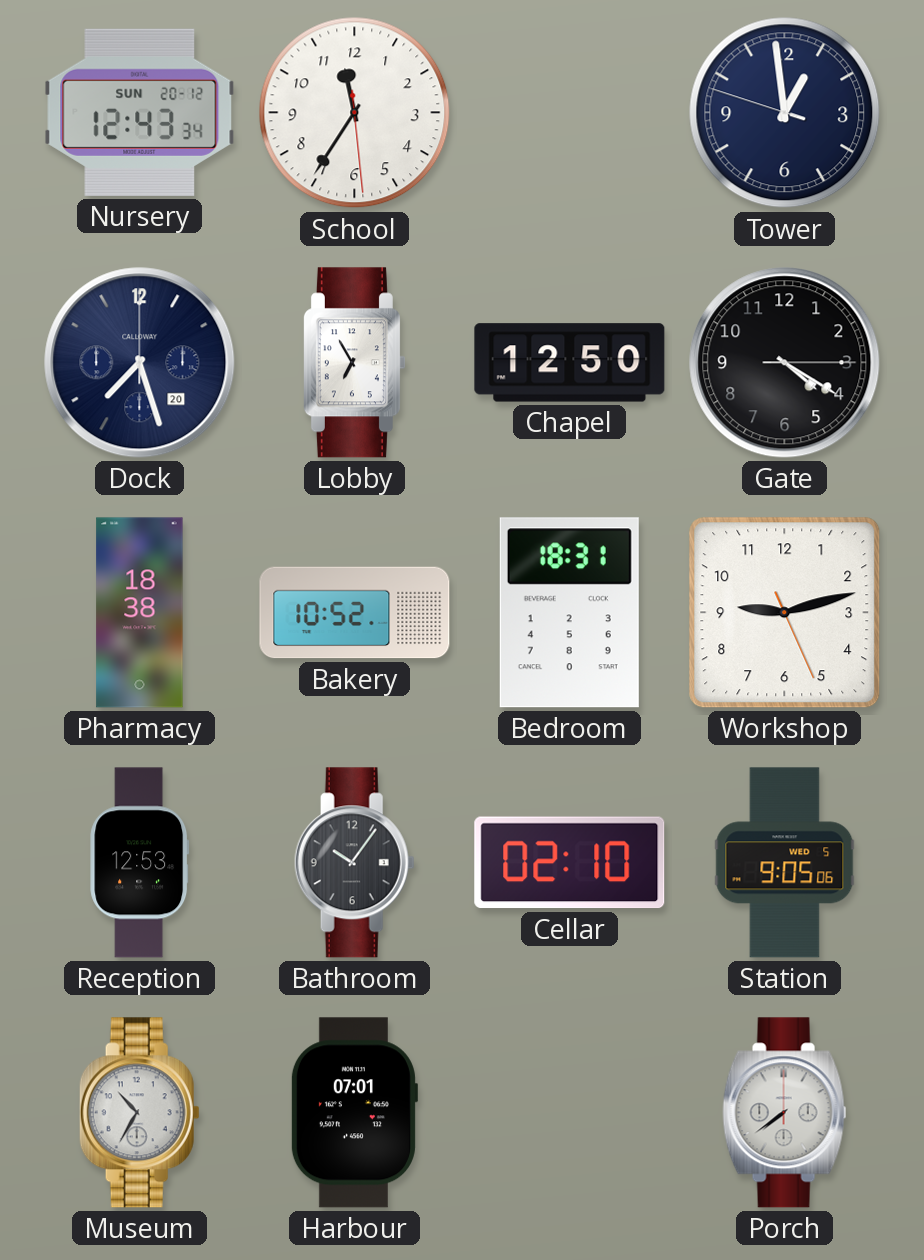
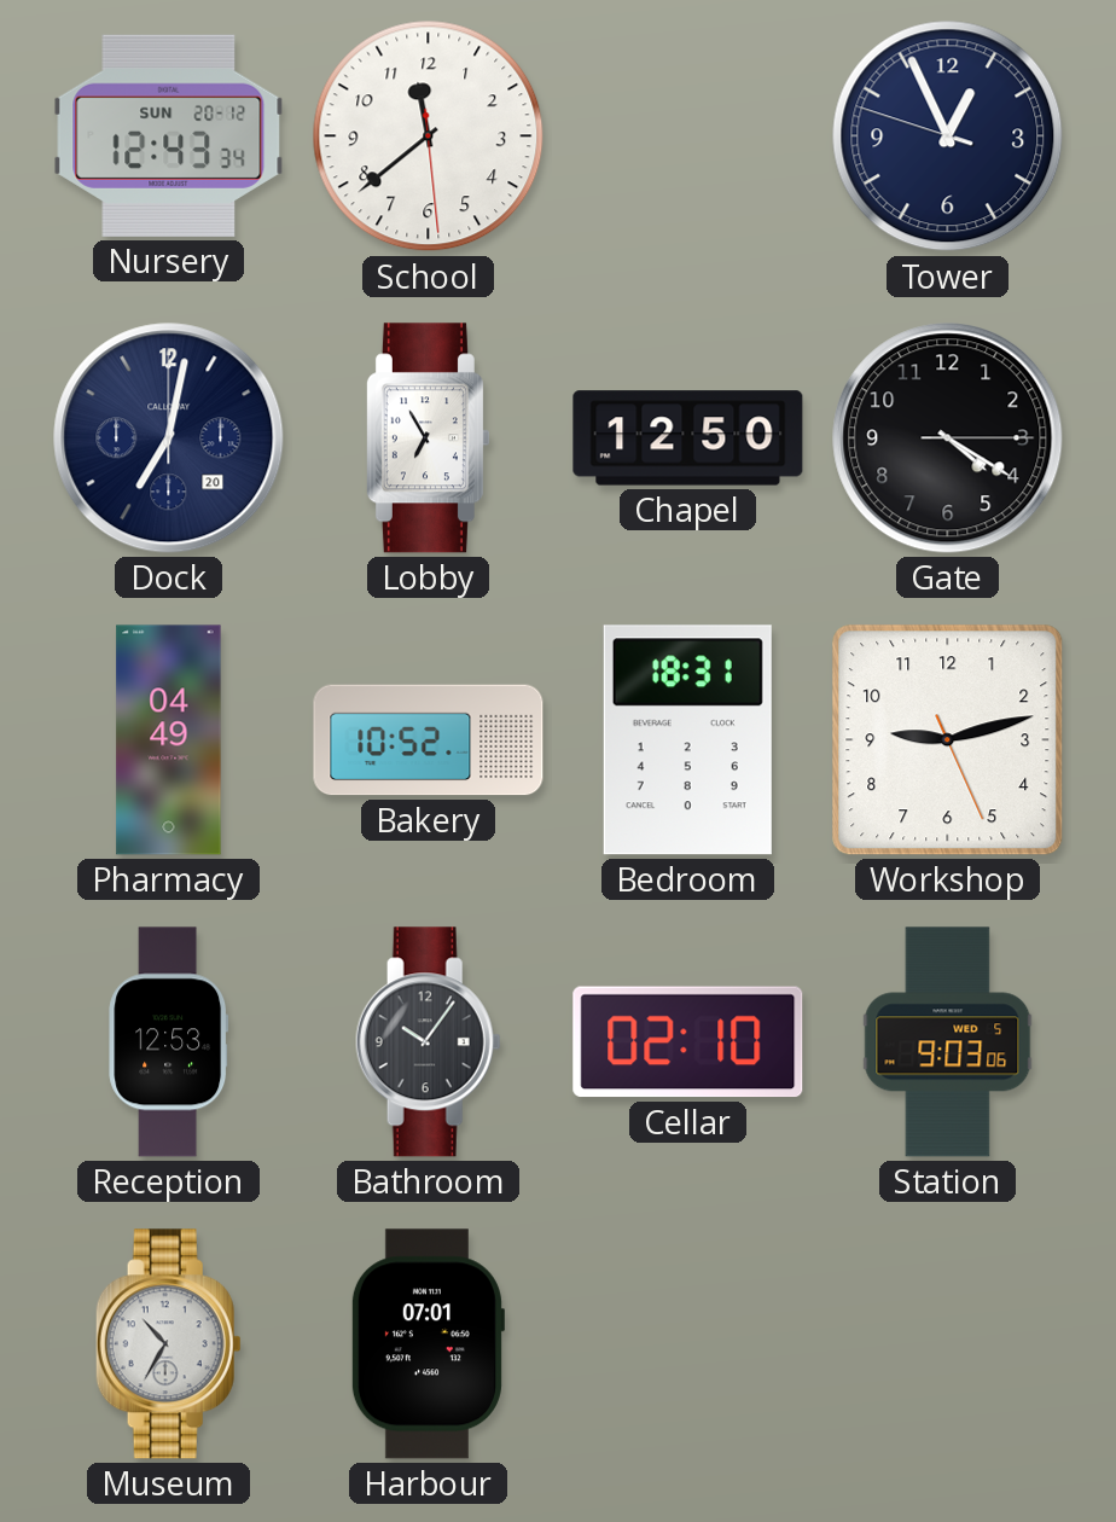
School: 11:35 -> 11:38
Tower: 12:58 -> 12:55
Dock: 7:27 -> 7:02
Pharmacy: 18:38 -> 04:49
Station: 9:05 -> 9:03
Porch: 7:39 -> none
